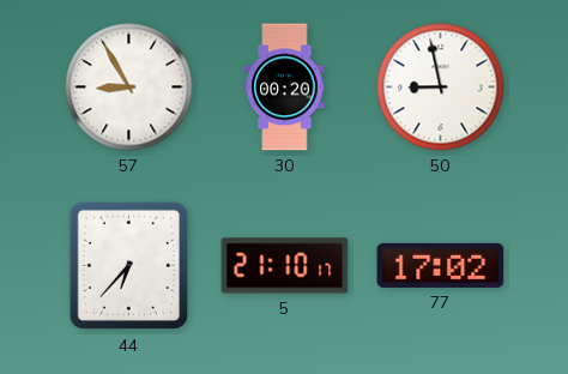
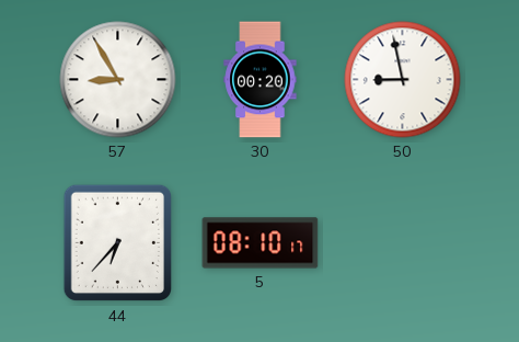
5: 21:10 -> 08:10
77: 17:02 -> none
